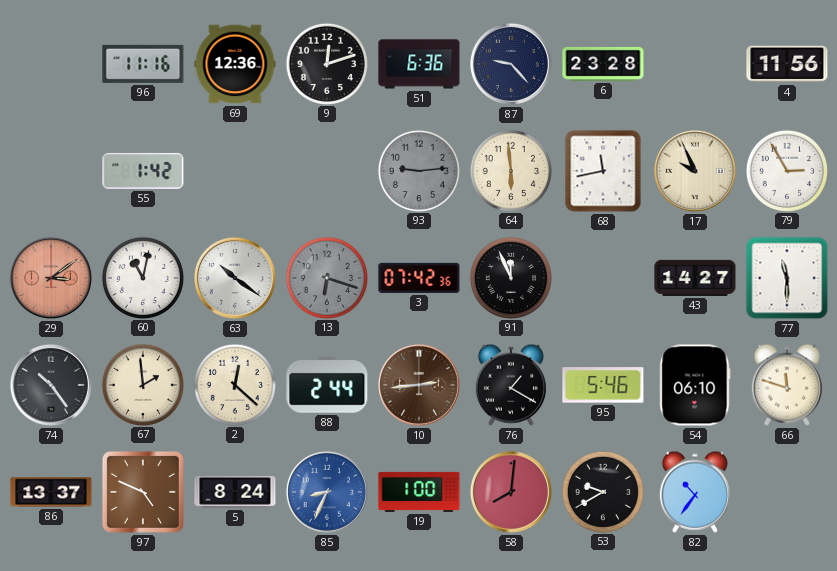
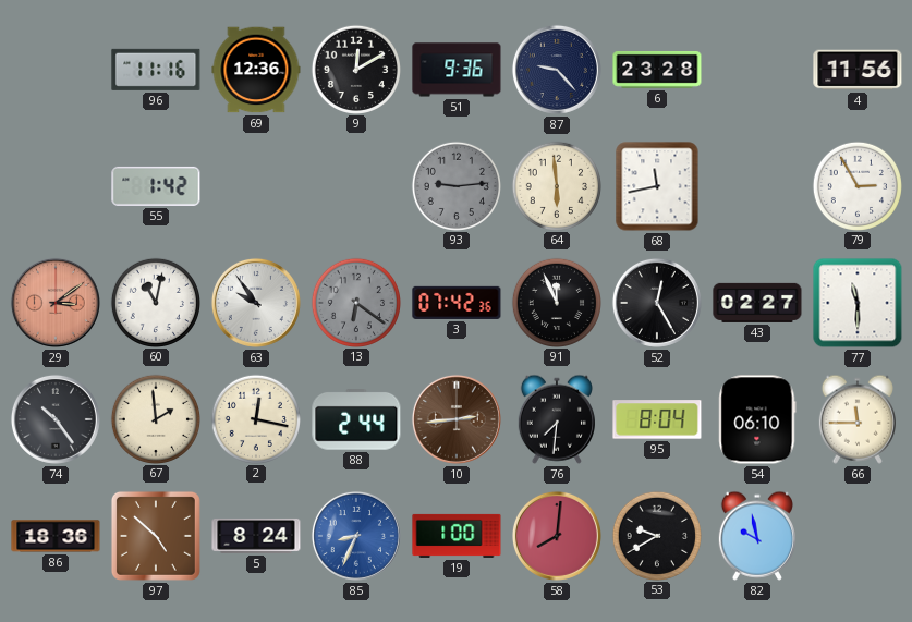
9: 12:12 -> 12:10
51: 6:36 -> 9:36
17: 9:56 -> none
63: 10:21 -> 9:54
13: 6:18 -> 6:21
52: none -> 12:25
43: 14:27 -> 02:27
2: 12:22 -> 12:17
76: 1:20 -> 7:31
95: 5:46 -> 8:04
66: 11:48 -> 11:45
86: 13:37 -> 18:36
97: 4:49 -> 4:52
82: 10:36 -> 9:58
